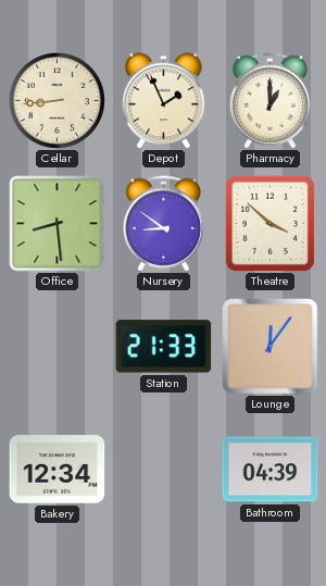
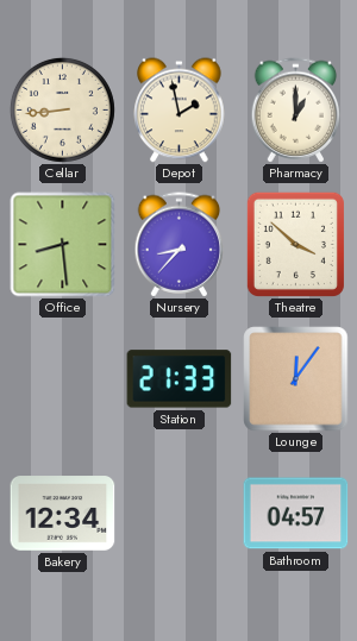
Depot: 1:56 -> 1:58
Nursery: 8:51 -> 8:37
Bathroom: 04:39 -> 04:57
